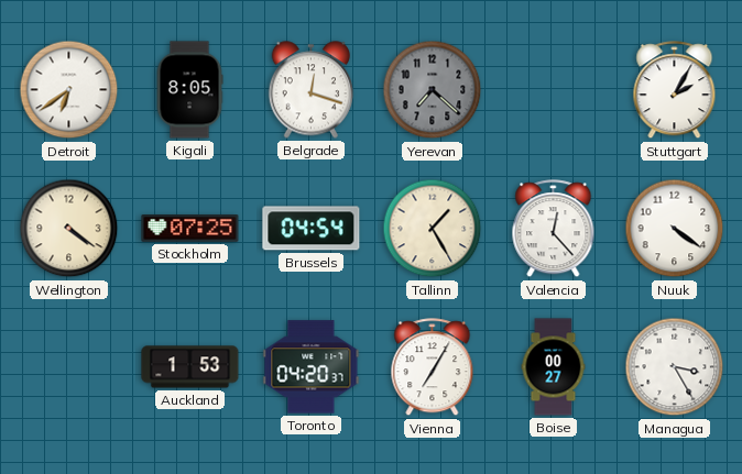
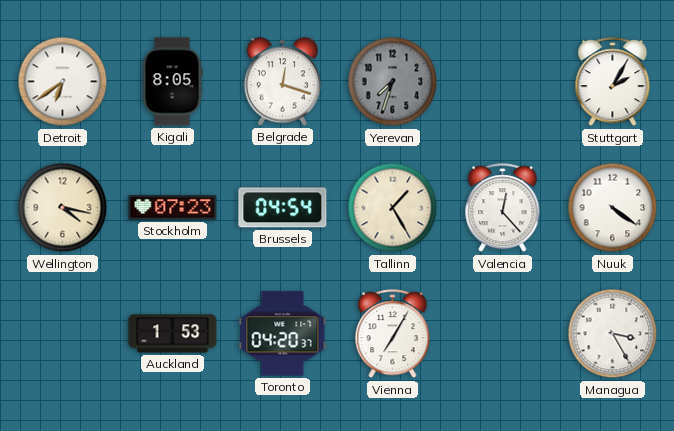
Yerevan: 7:22 -> 7:33
Wellington: 4:21 -> 4:17
Stockholm: 07:25 -> 07:23
Boise: 00:27 -> none
